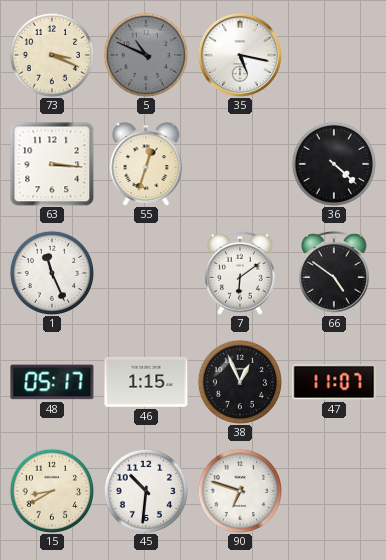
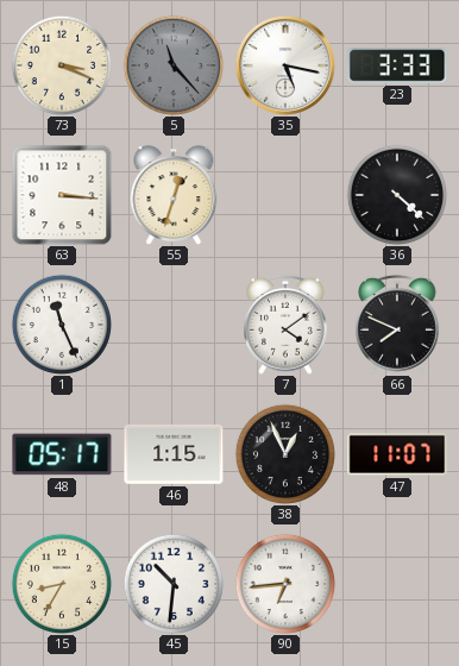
5: 10:49 -> 11:23
23: none -> 3:33
7: 6:09 -> 4:09
66: 4:51 -> 7:49
15: 8:40 -> 8:35
90: 6:48 -> 6:44
